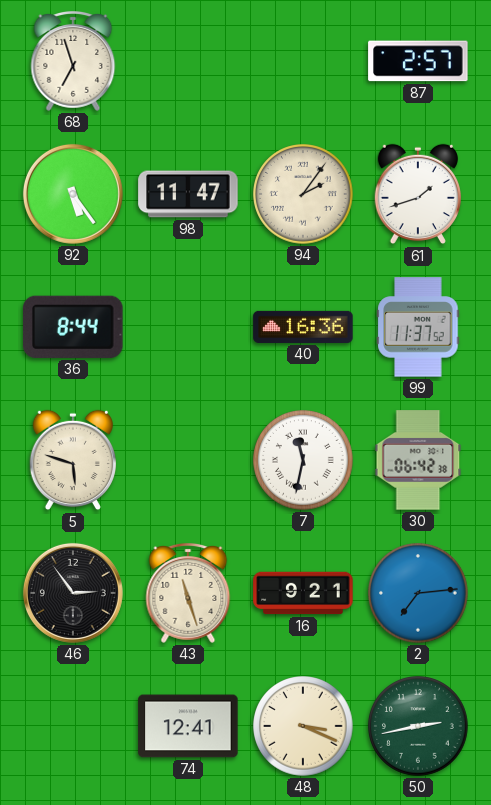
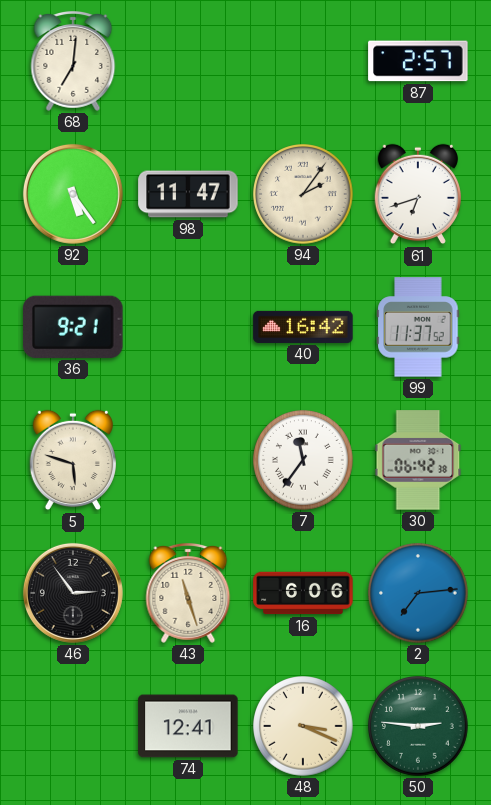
68: 6:57 -> 7:01
61: 1:42 -> 6:42
36: 8:44 -> 9:21
40: 16:36 -> 16:42
7: 11:32 -> 11:36
16: 9:21 -> 6:06
50: 2:43 -> 2:46
